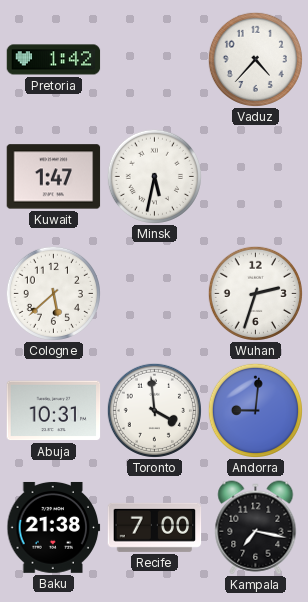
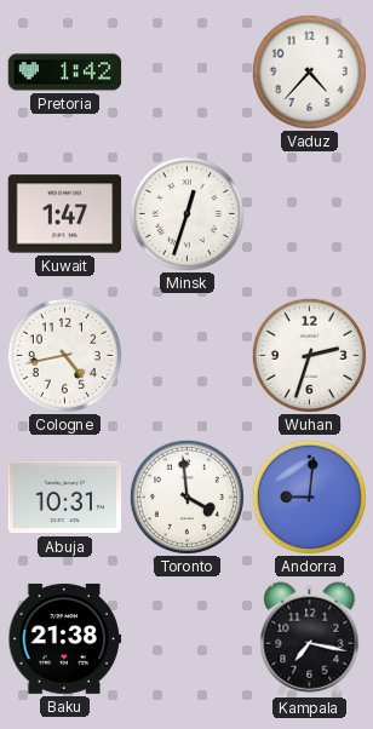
Minsk: 5:32 -> 12:33
Cologne: 5:38 -> 4:43
Recife: 7:00 -> none
